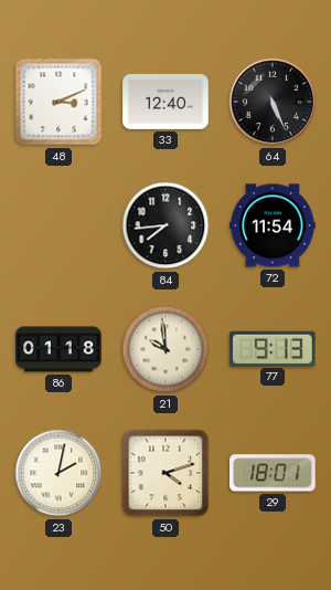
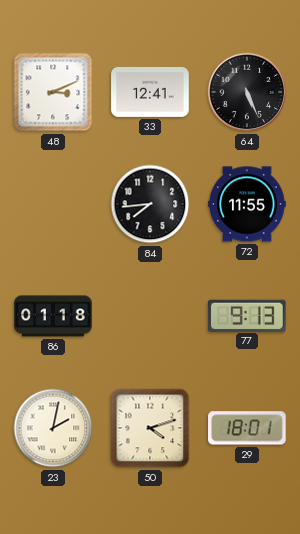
33: 12:40 -> 12:41
72: 11:54 -> 11:55
21: 9:59 -> none
